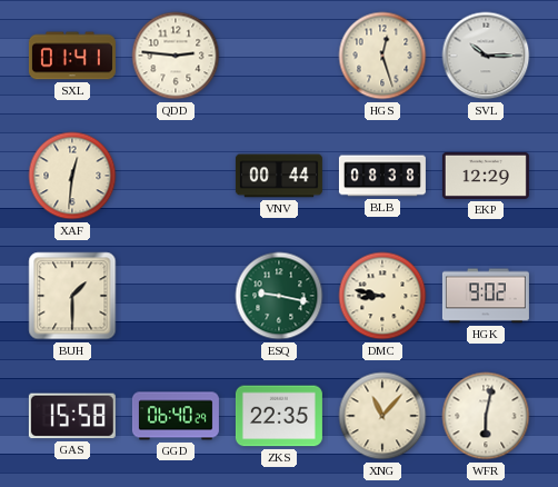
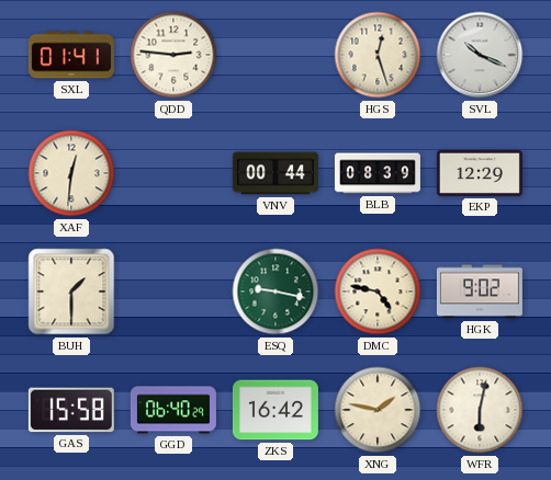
SVL: 10:15 -> 10:19
BLB: 08:38 -> 08:39
DMC: 8:47 -> 4:47
ZKS: 22:35 -> 16:42
XNG: 11:07 -> 1:47
